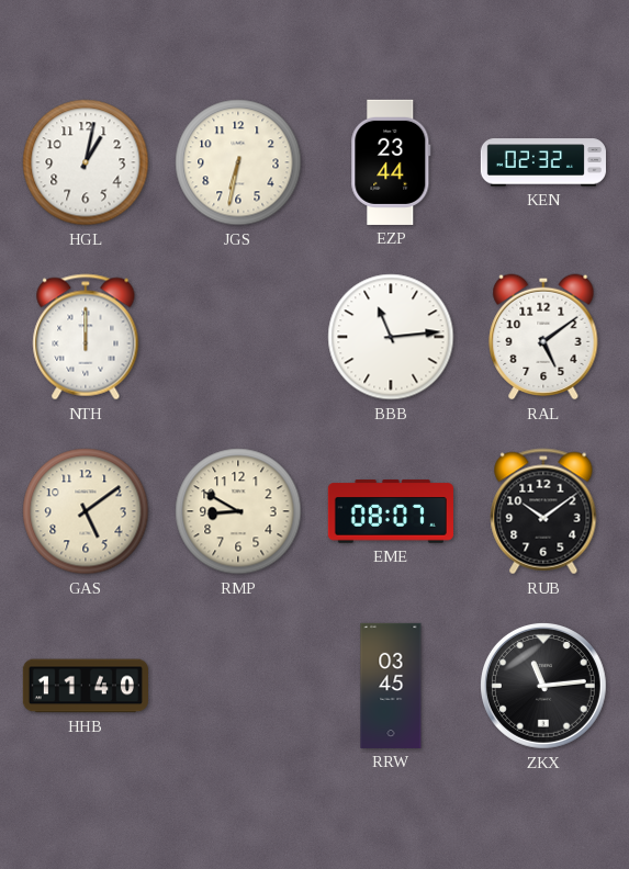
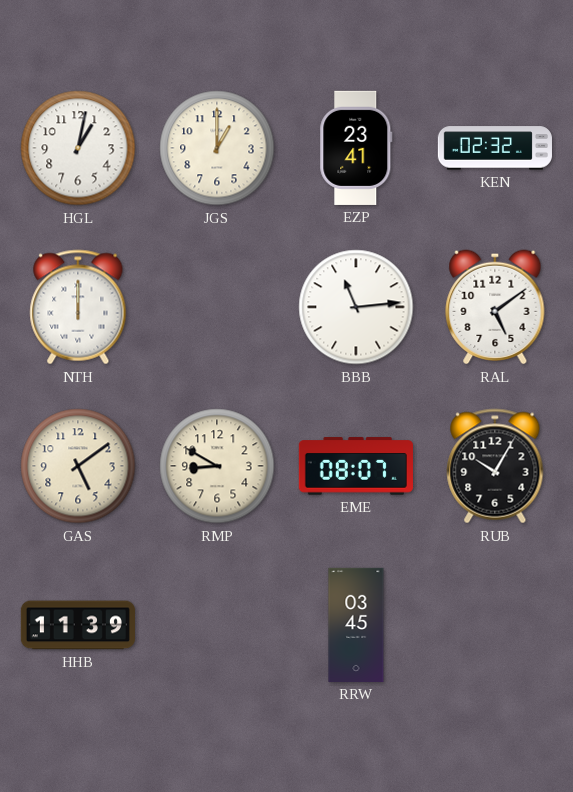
JGS: 6:32 -> 1:00
EZP: 23:44 -> 23:41
RUB: 10:09 -> 10:05
HHB: 11:40 -> 11:39
ZKX: 11:14 -> none
